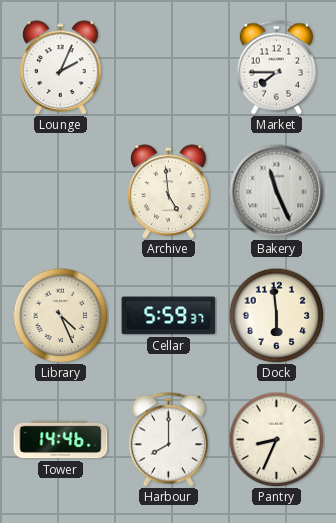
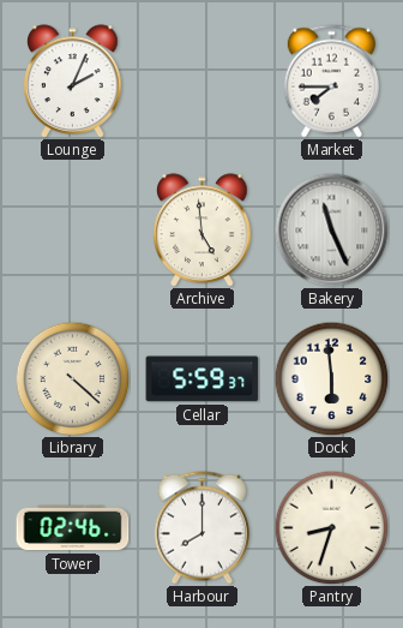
Library: 4:26 -> 4:22
Tower: 14:46 -> 02:46
Pantry: 8:34 -> 8:33
